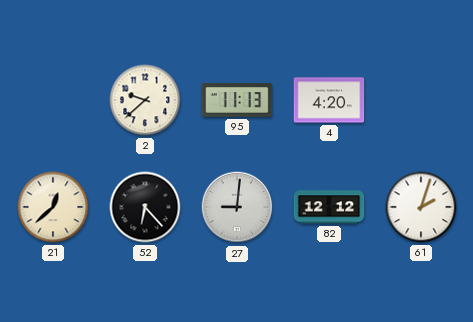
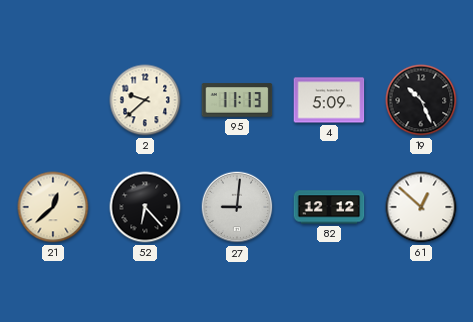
4: 4:20 -> 5:09
19: none -> 10:26
61: 2:03 -> 12:52
